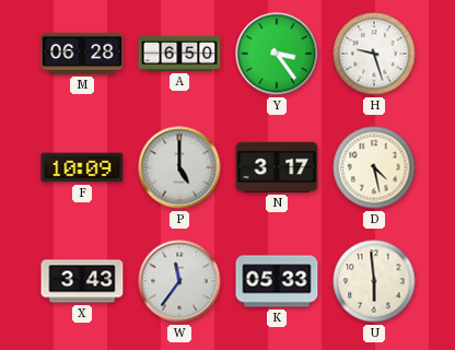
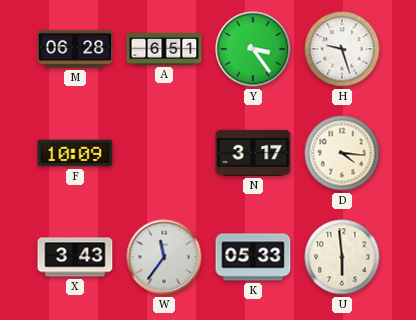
A: 6:50 -> 6:51
P: 5:00 -> none
D: 4:28 -> 4:16
